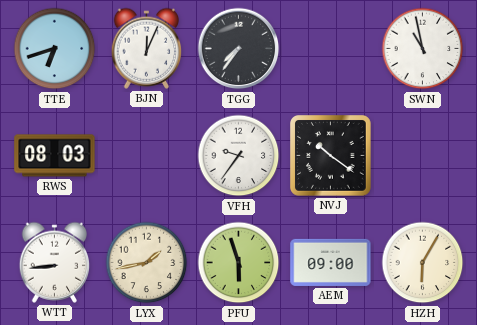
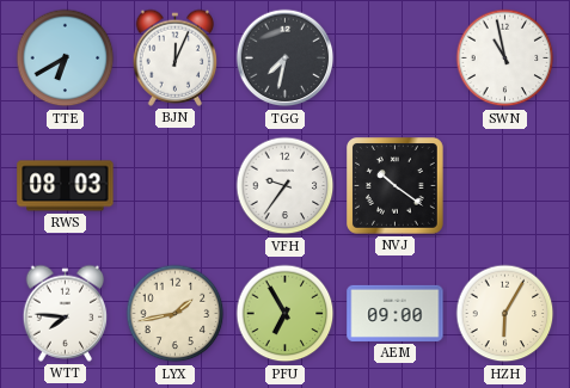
TTE: 6:42 -> 6:40
TGG: 7:36 -> 7:32
WTT: 8:44 -> 7:46
PFU: 5:57 -> 6:55
